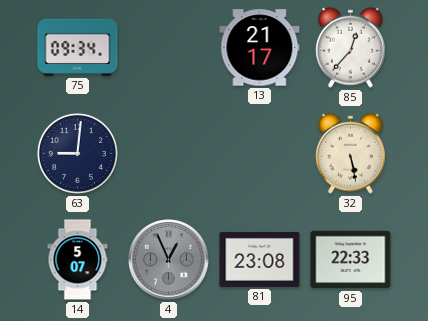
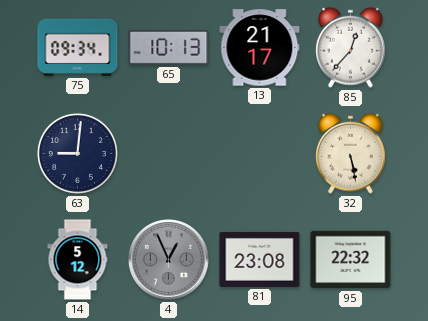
65: none -> 10:13
14: 5:07 -> 5:12
95: 22:33 -> 22:32
